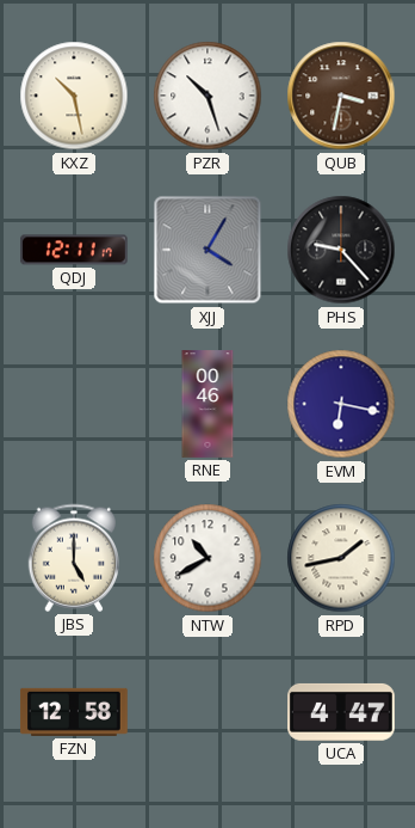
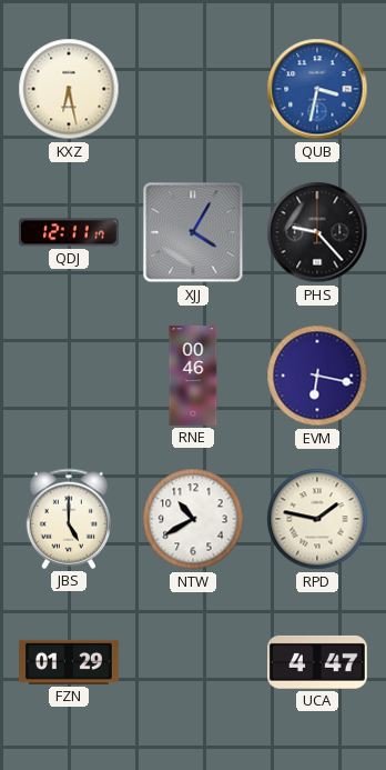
KXZ: 10:28 -> 6:28
PZR: 10:27 -> none
QUB dial: brown -> blue
RPD: 1:43 -> 1:47
FZN: 12:58 -> 01:29
